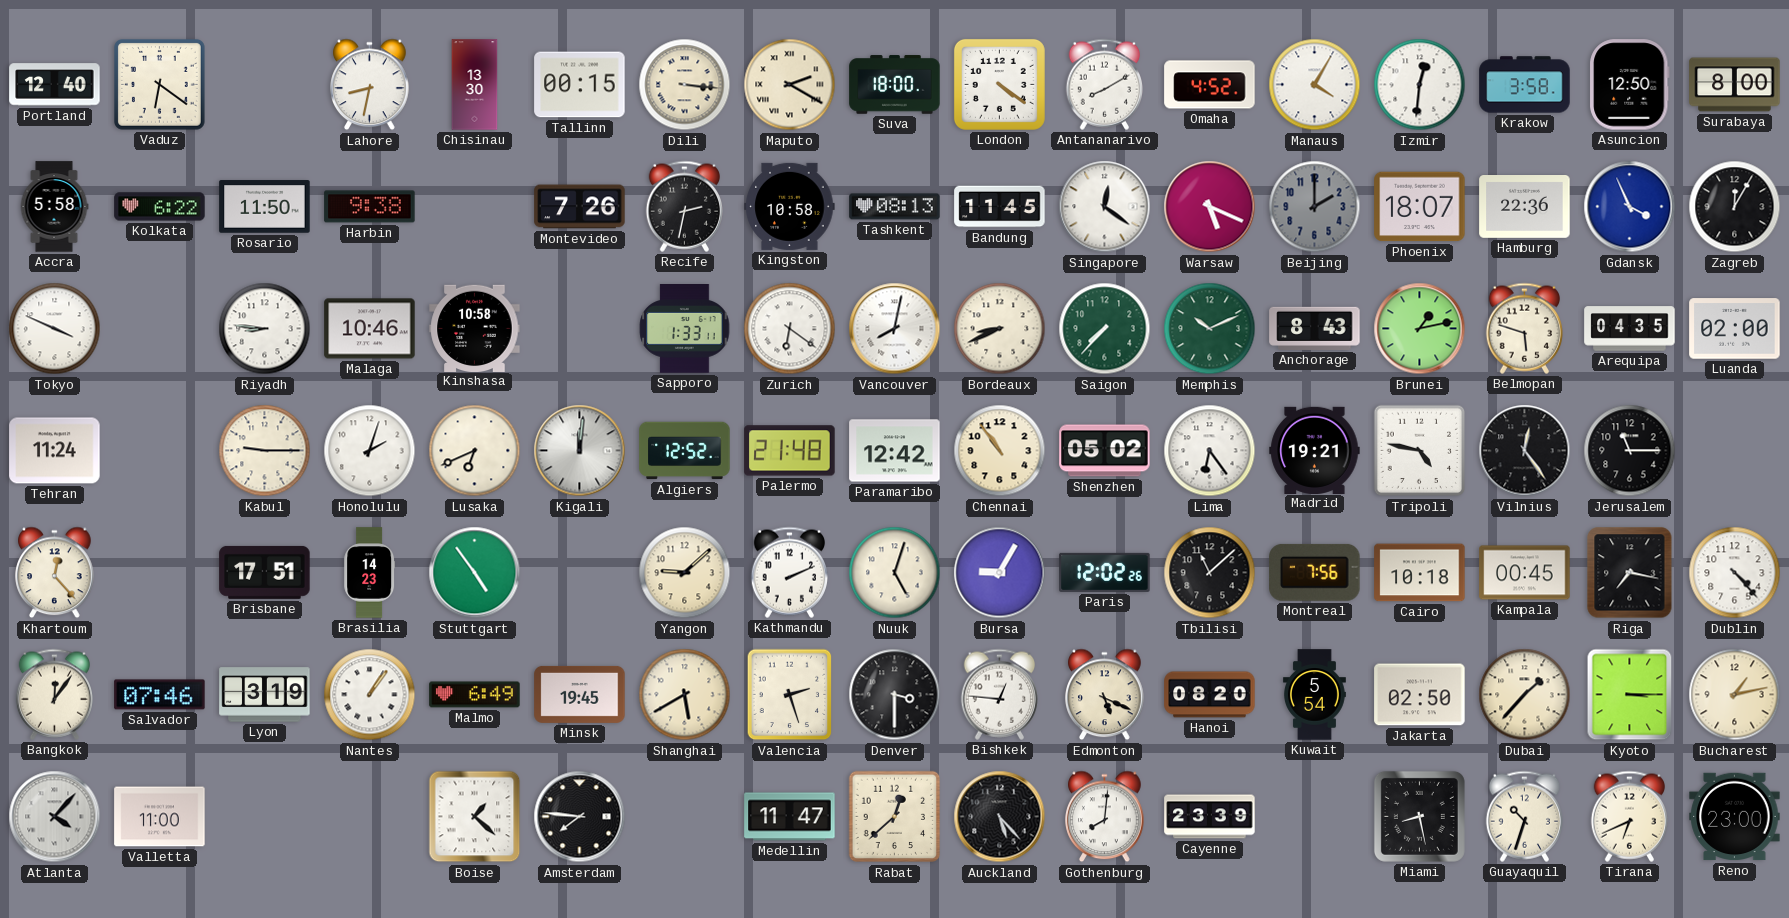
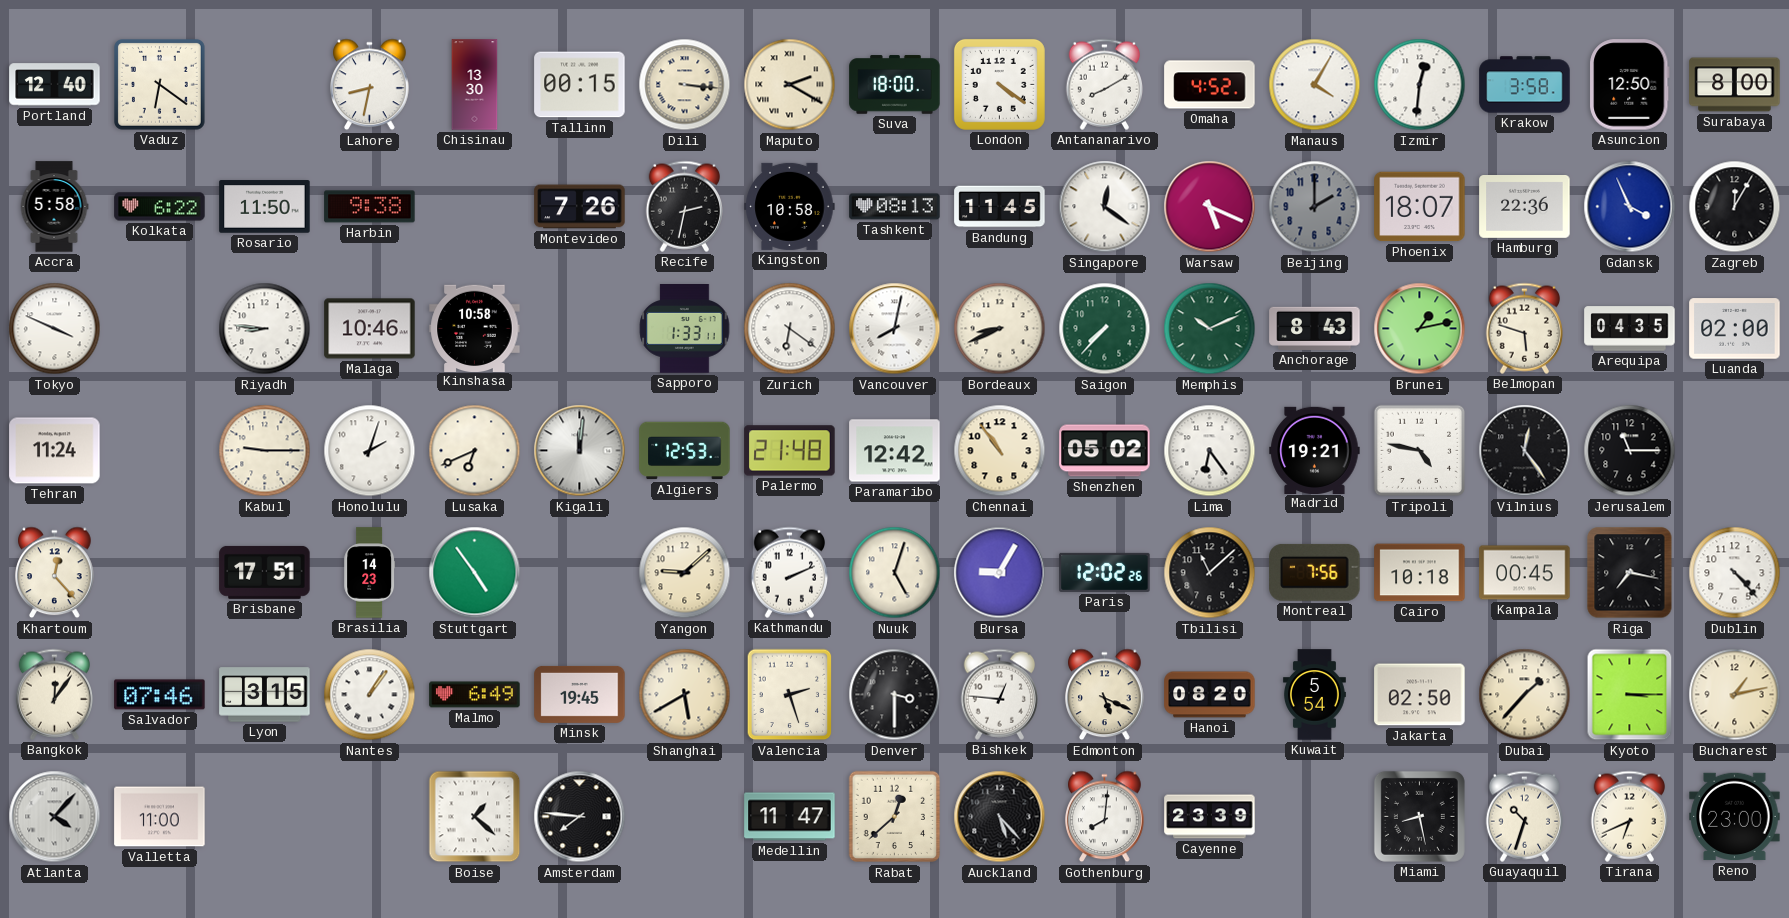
Algiers: 12:52 -> 12:53
Lyon: 3:19 -> 3:15
